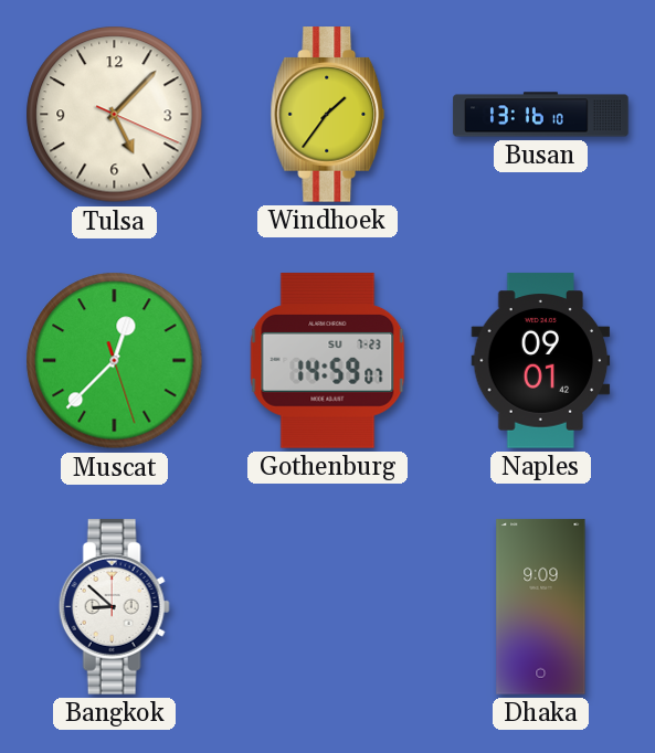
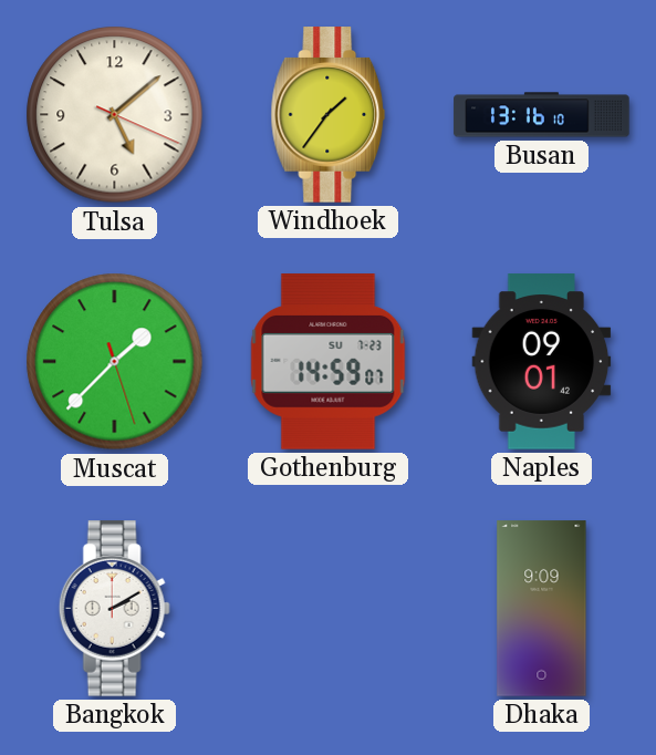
Tulsa: 5:07 -> 5:08
Muscat: 12:37 -> 1:37
Bangkok: 8:52 -> 2:10
